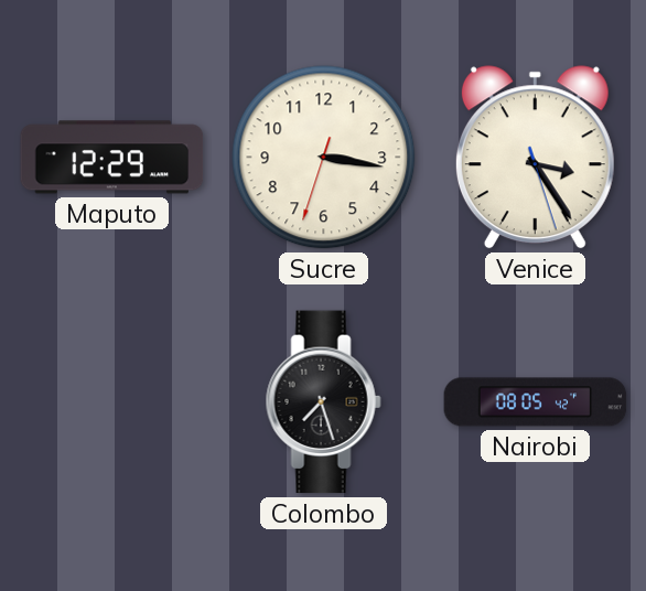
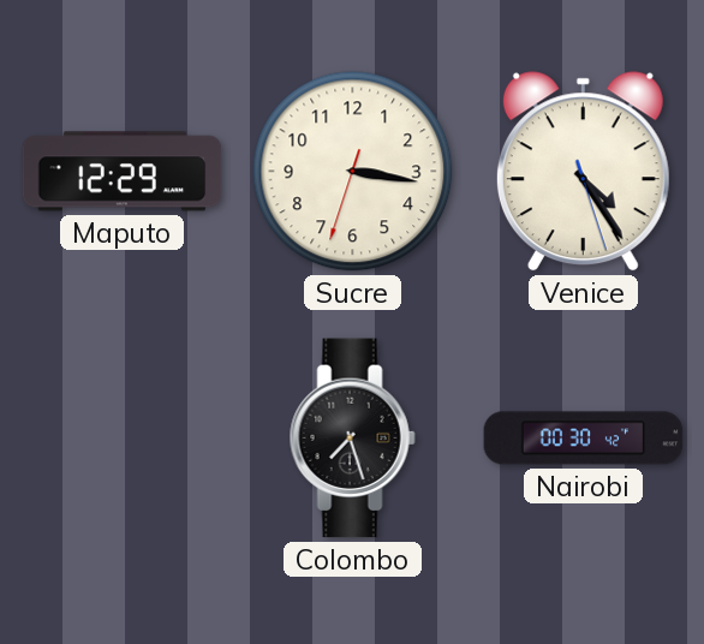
Venice: 3:24 -> 4:24
Nairobi: 08:05 -> 00:30
